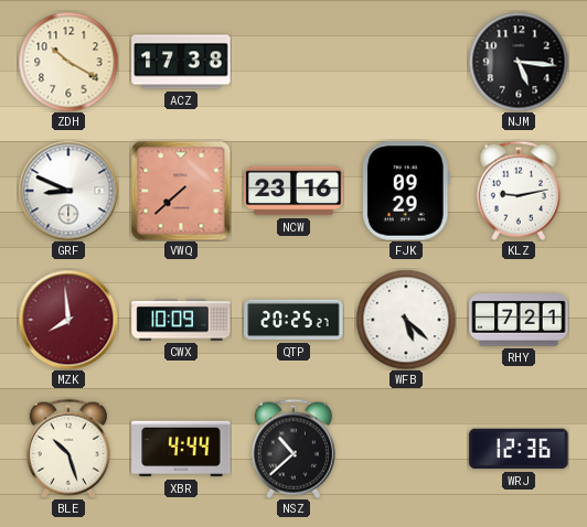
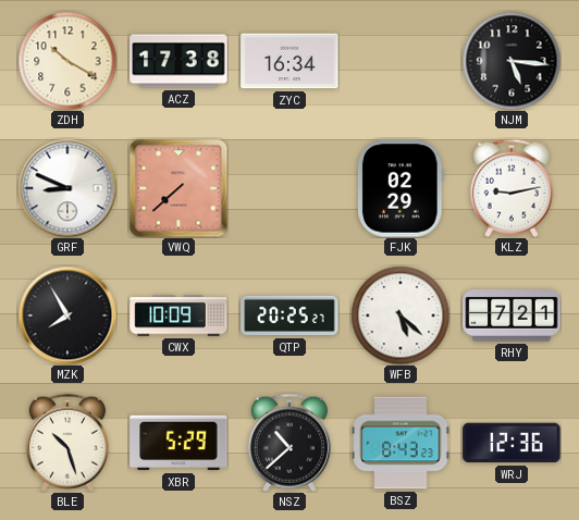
ZYC: none -> 16:34
NCW: 23:16 -> none
FJK: 09:29 -> 02:29
MZK: 7:59 -> 7:55
MZK dial: burgundy -> black
XBR: 4:44 -> 5:29
BSZ: none -> 8:43
